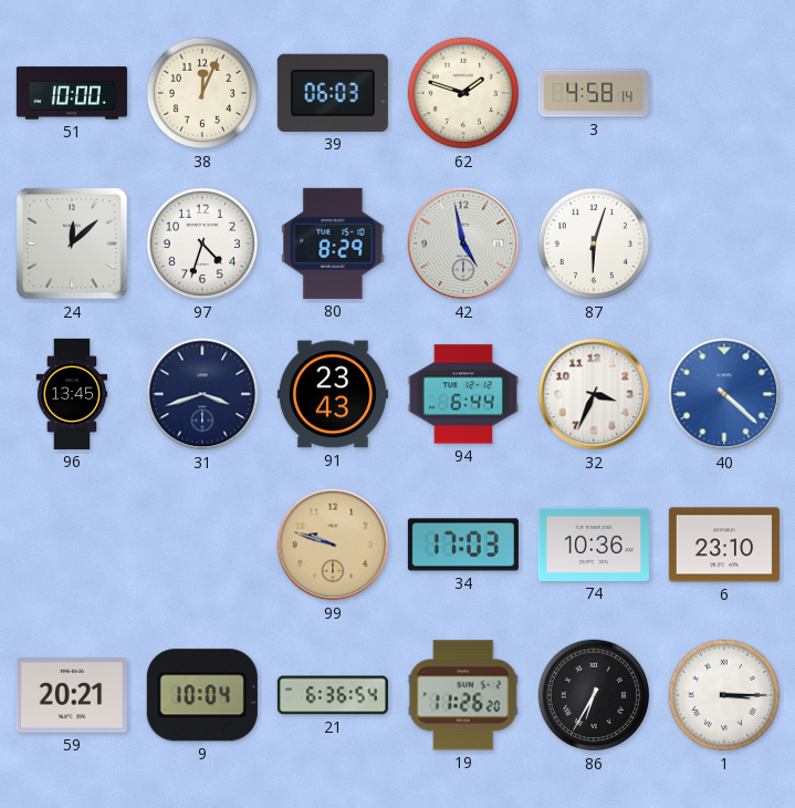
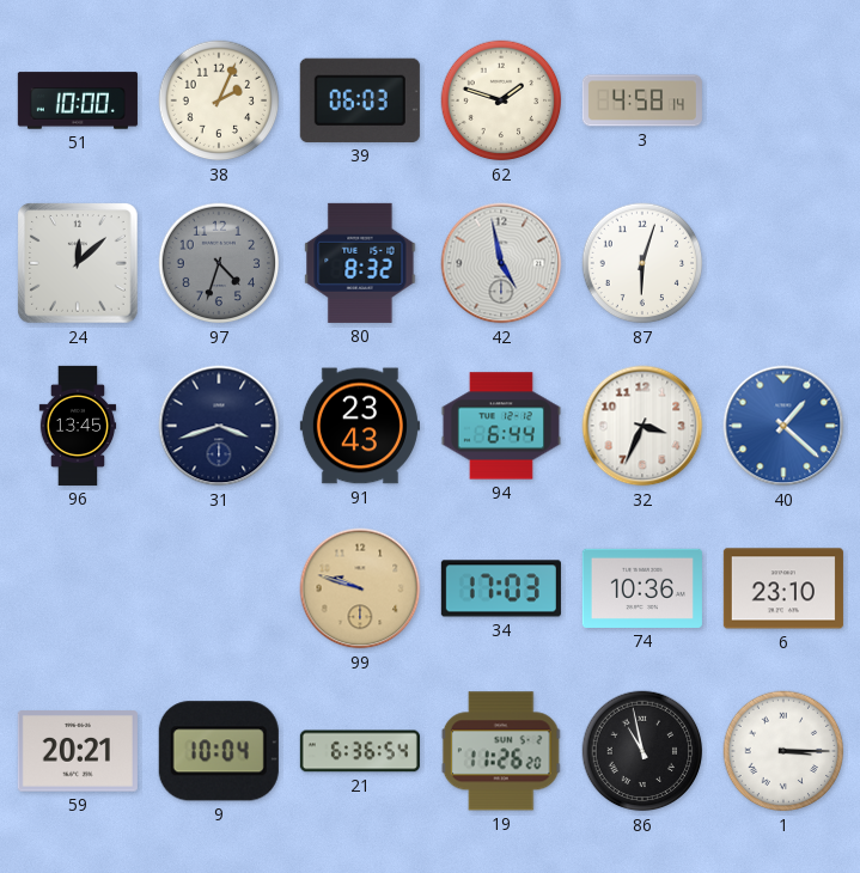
38: 12:04 -> 2:04
97 dial: white -> grey
80: 8:29 -> 8:32
40: 4:22 -> 1:22
86: 6:35 -> 10:58
